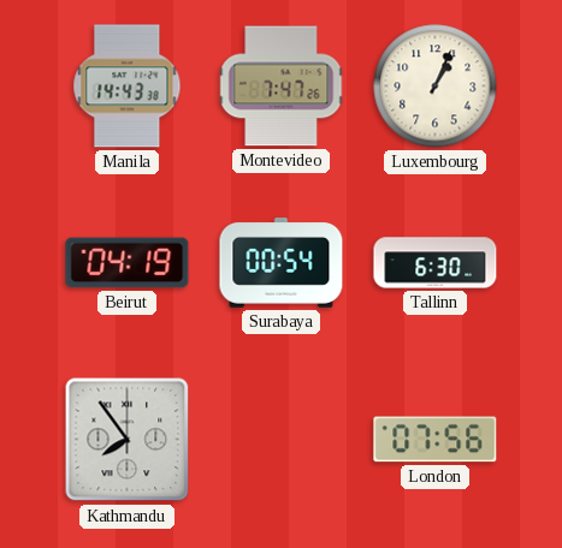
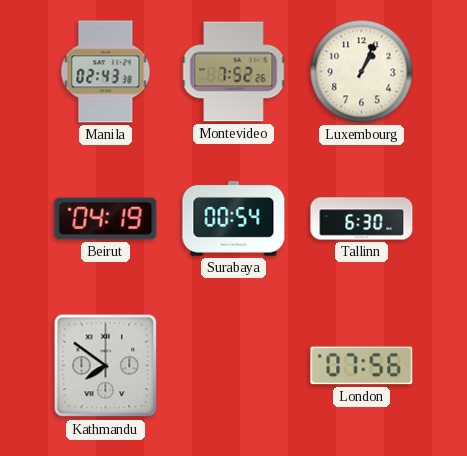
Manila: 14:43 -> 02:43
Montevideo: 7:47 -> 7:52
Kathmandu: 7:54 -> 7:51
